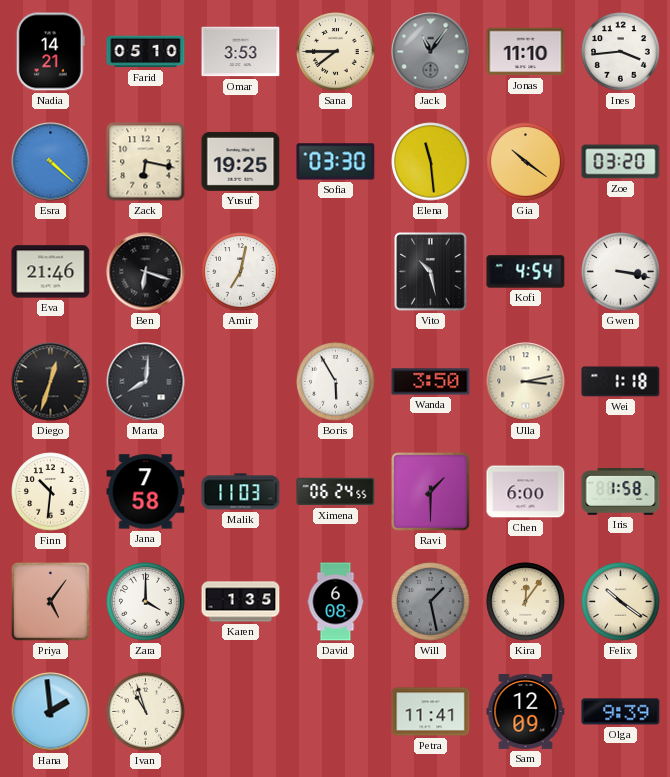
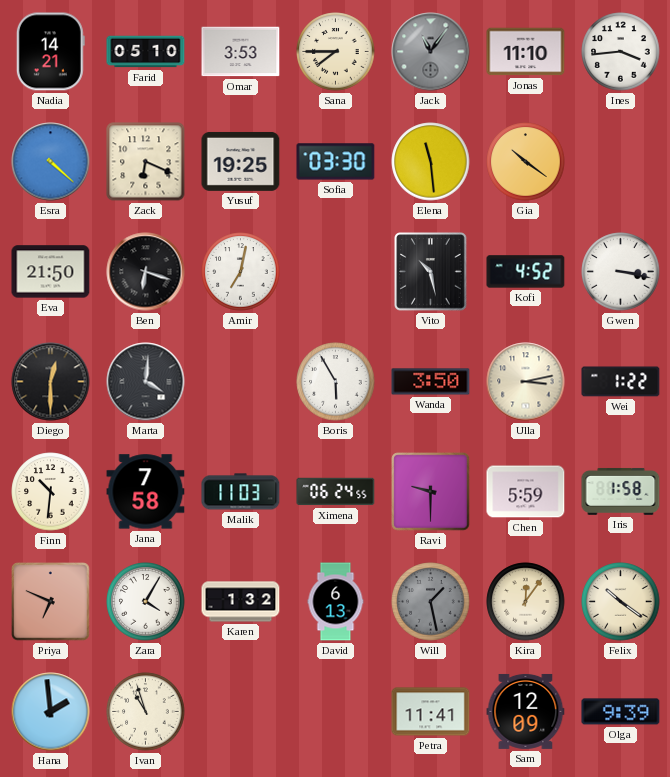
Zack: 6:17 -> 6:19
Zoe: 03:20 -> none
Eva: 21:46 -> 21:50
Kofi: 4:54 -> 4:52
Diego: 12:33 -> 12:30
Marta: 8:01 -> 4:01
Wei: 1:18 -> 1:22
Ravi: 1:30 -> 9:30
Chen: 6:00 -> 5:59
Priya: 5:06 -> 6:49
Zara: 4:00 -> 4:05
Karen: 1:35 -> 1:32
David: 6:08 -> 6:13
